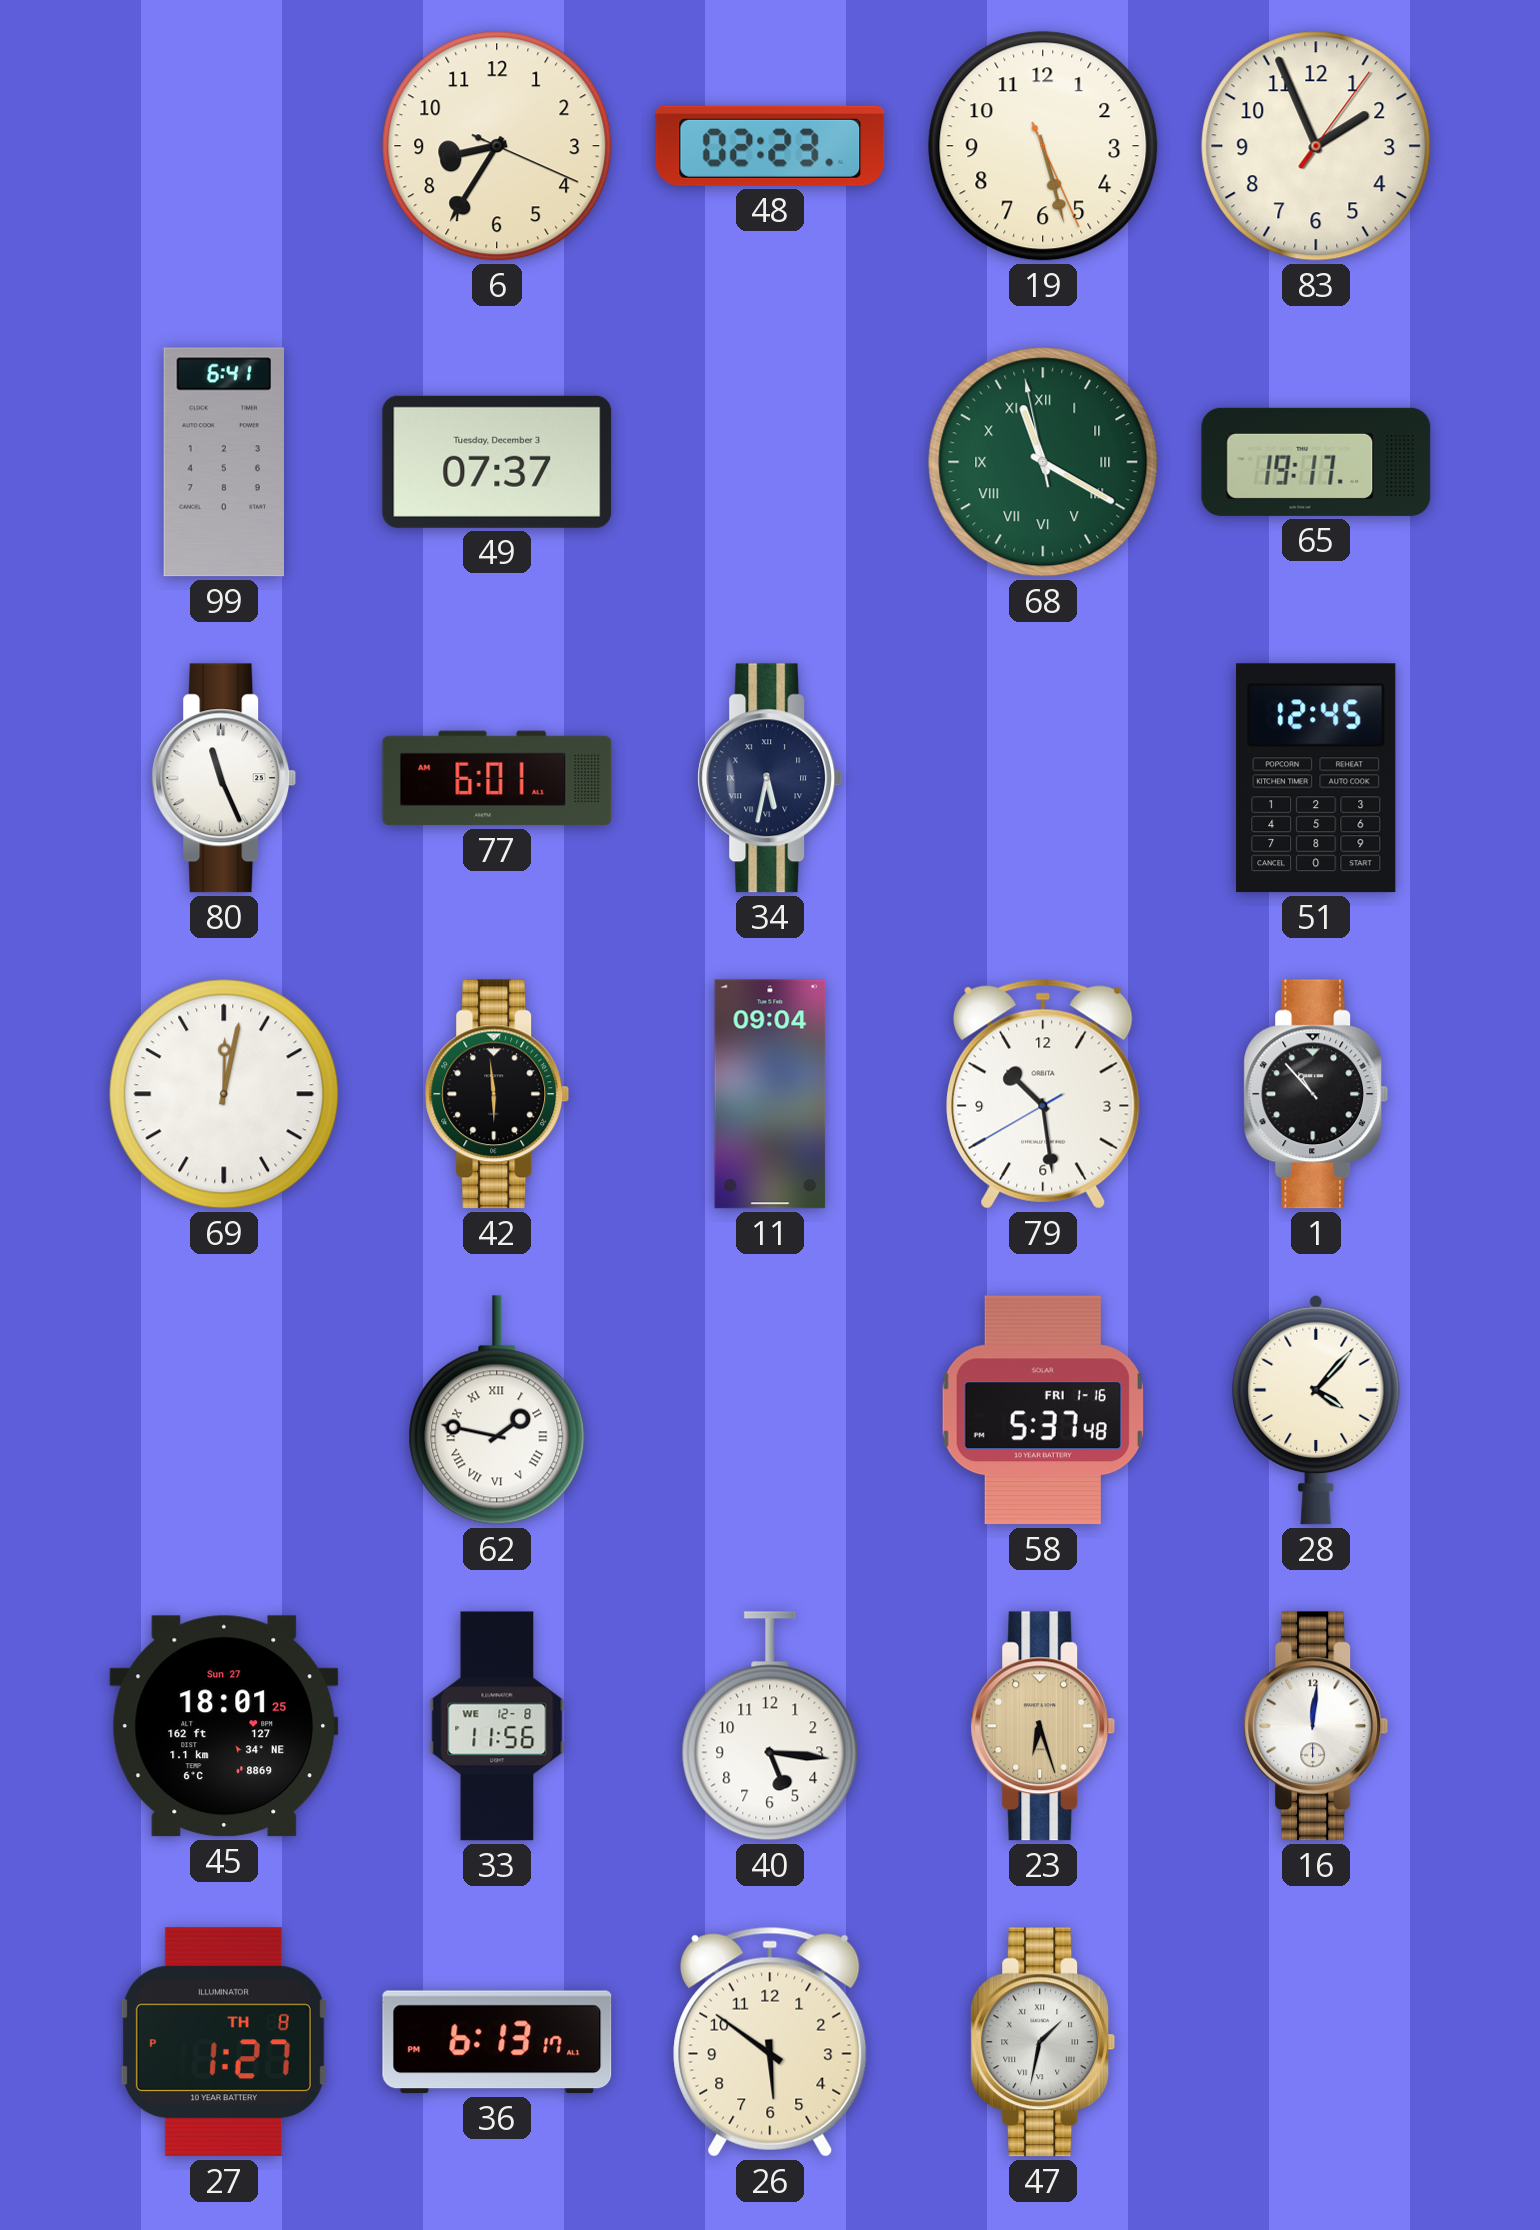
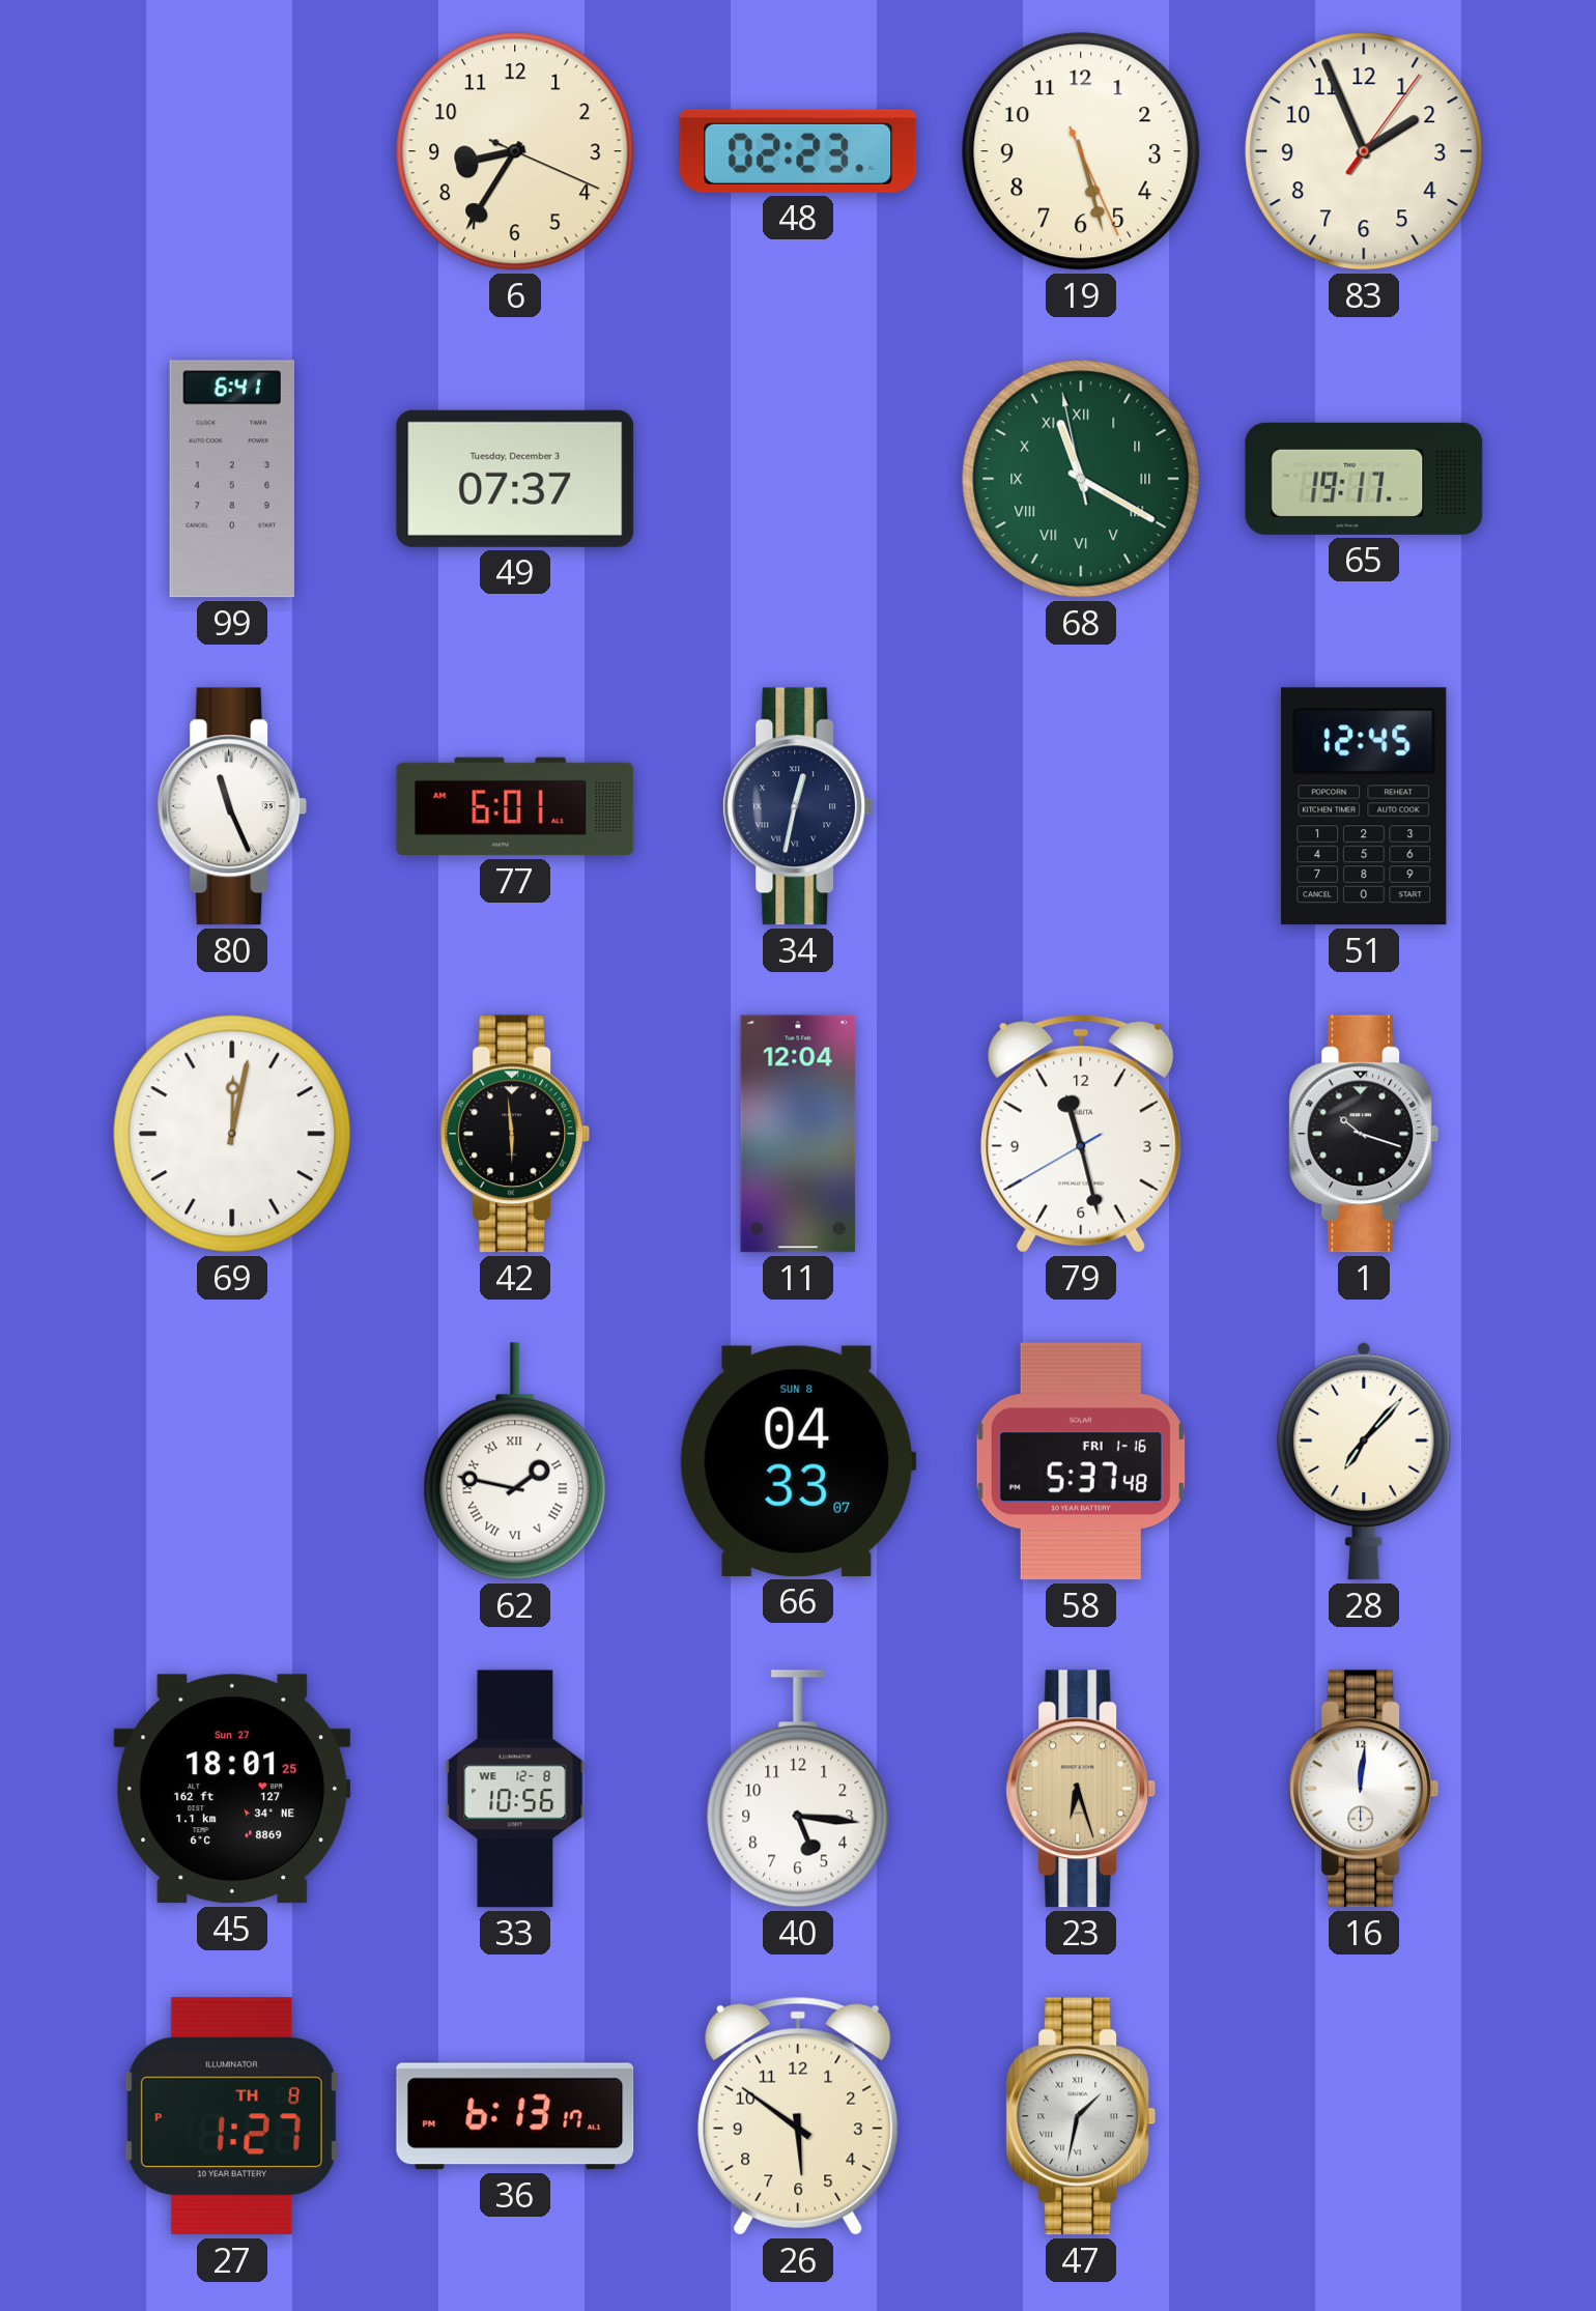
34: 5:32 -> 12:32
11: 09:04 -> 12:04
79: 10:28 -> 11:27
1: 10:53 -> 10:18
66: none -> 04:33
28: 4:07 -> 7:07
33: 11:56 -> 10:56
